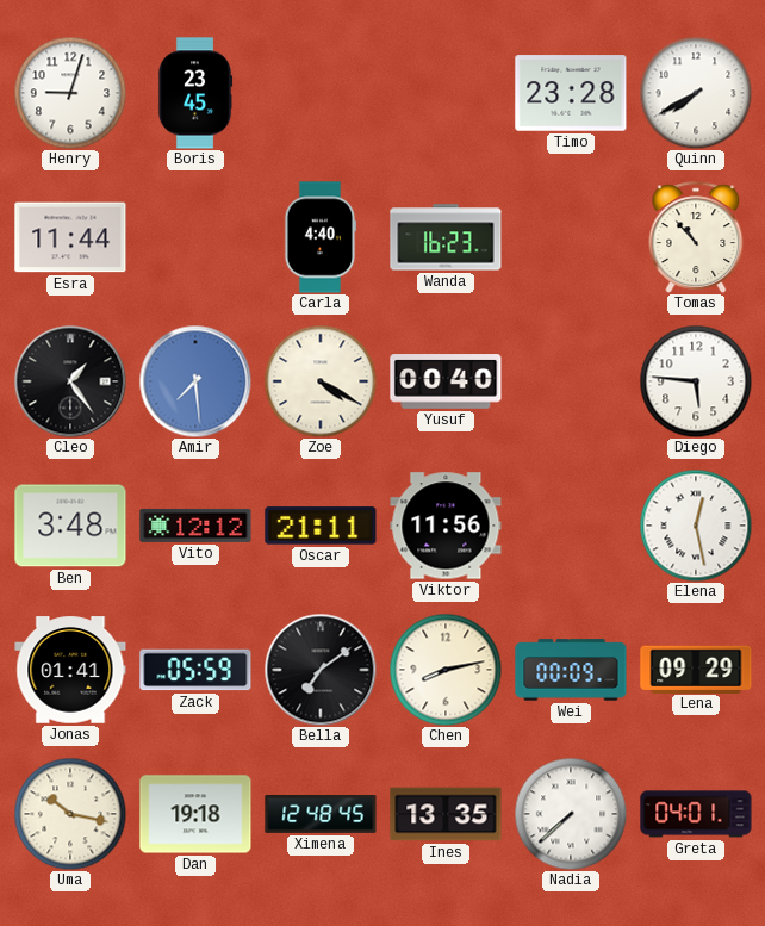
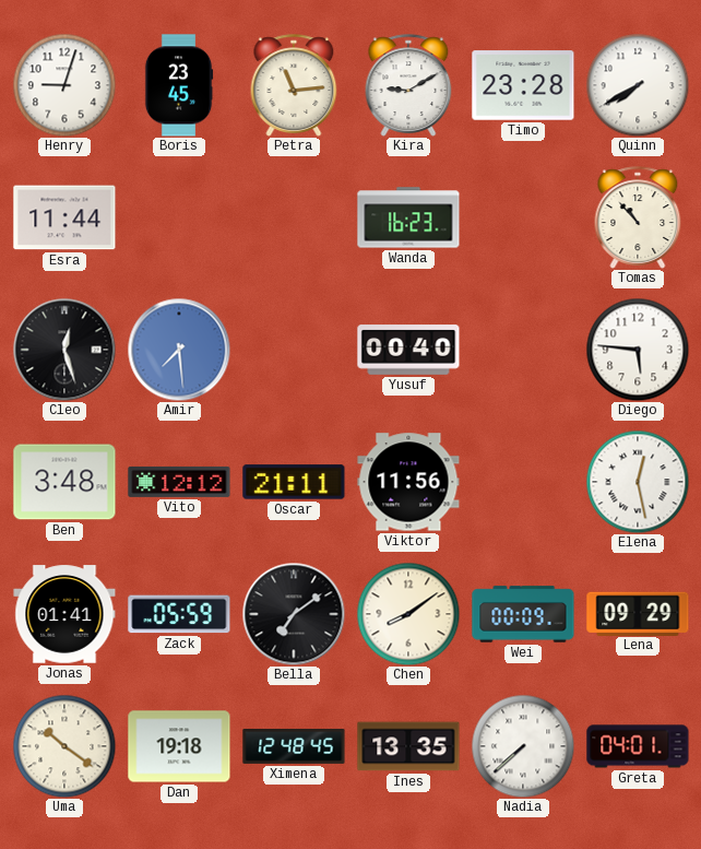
Petra: none -> 11:14
Kira: none -> 9:10
Carla: 4:40 -> none
Cleo: 1:24 -> 12:27
Zoe: 4:20 -> none
Chen: 8:13 -> 8:09
Uma: 10:17 -> 10:21
